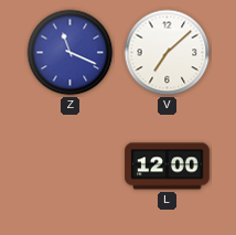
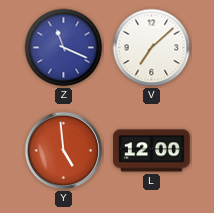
Y: none -> 4:59
